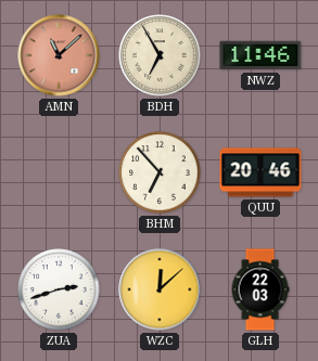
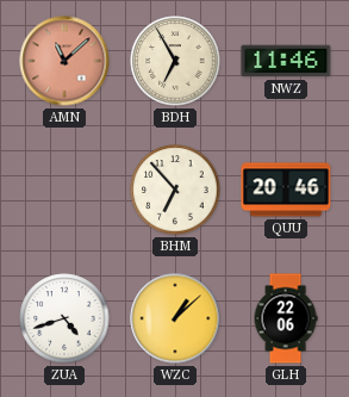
ZUA: 2:42 -> 4:42
WZC: 12:08 -> 1:08
GLH: 22:03 -> 22:06
